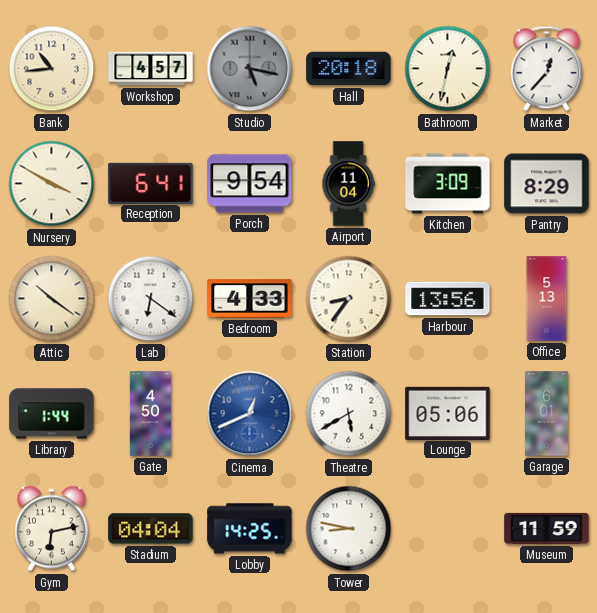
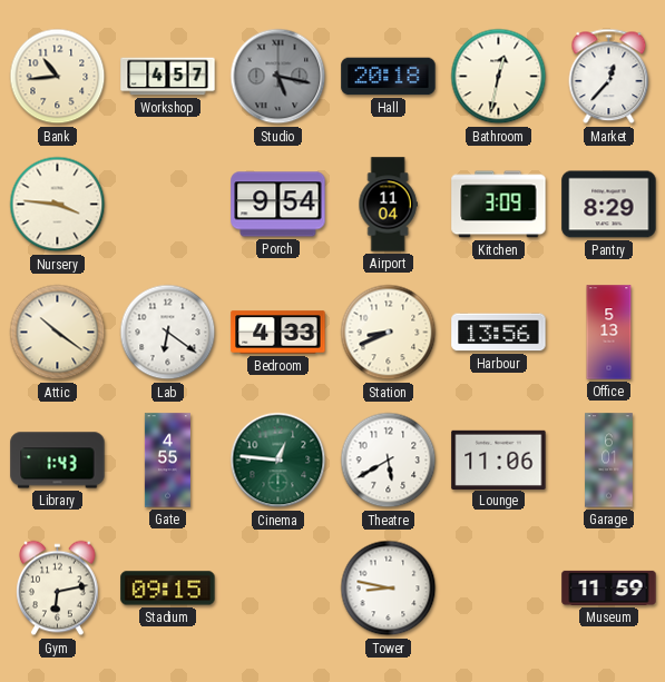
Nursery: 3:50 -> 3:46
Reception: 6:41 -> none
Station: 8:36 -> 8:41
Library: 1:44 -> 1:43
Gate: 4:50 -> 4:55
Cinema: 12:41 -> 12:46
Cinema dial: blue -> green
Lounge: 05:06 -> 11:06
Stadium: 04:04 -> 09:15
Lobby: 14:25 -> none
